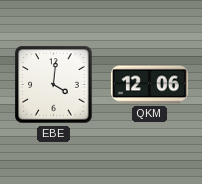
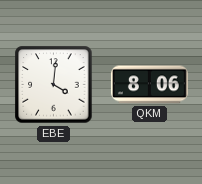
QKM: 12:06 -> 8:06
